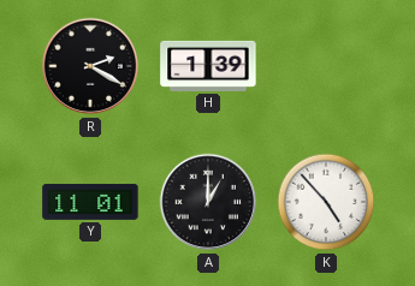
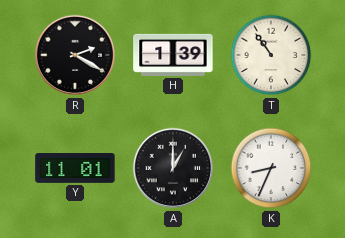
T: none -> 10:54
K: 4:53 -> 8:34
